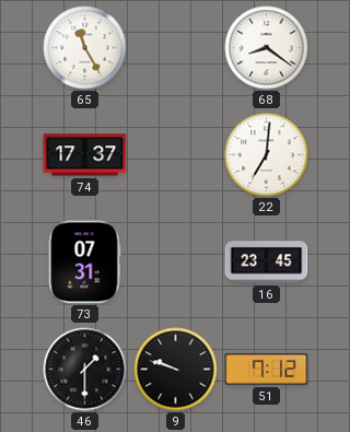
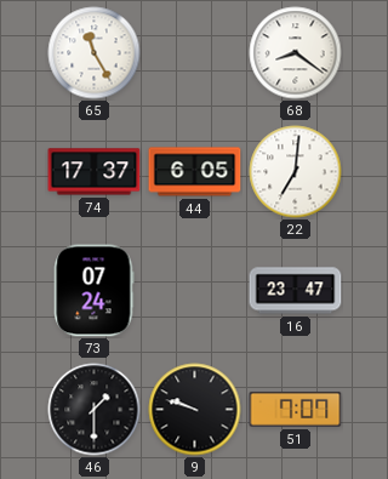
44: none -> 6:05
73: 07:31 -> 07:24
16: 23:45 -> 23:47
51: 7:12 -> 7:07
